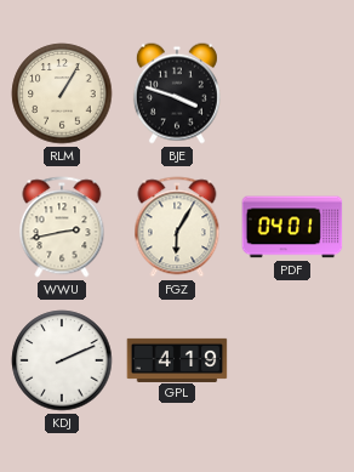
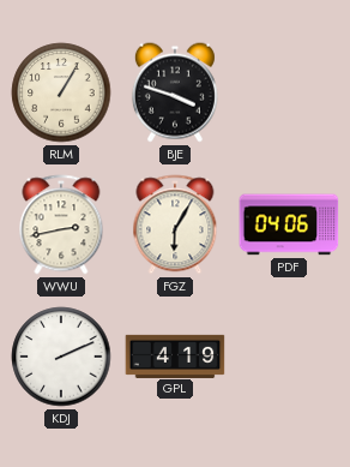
PDF: 04:01 -> 04:06
